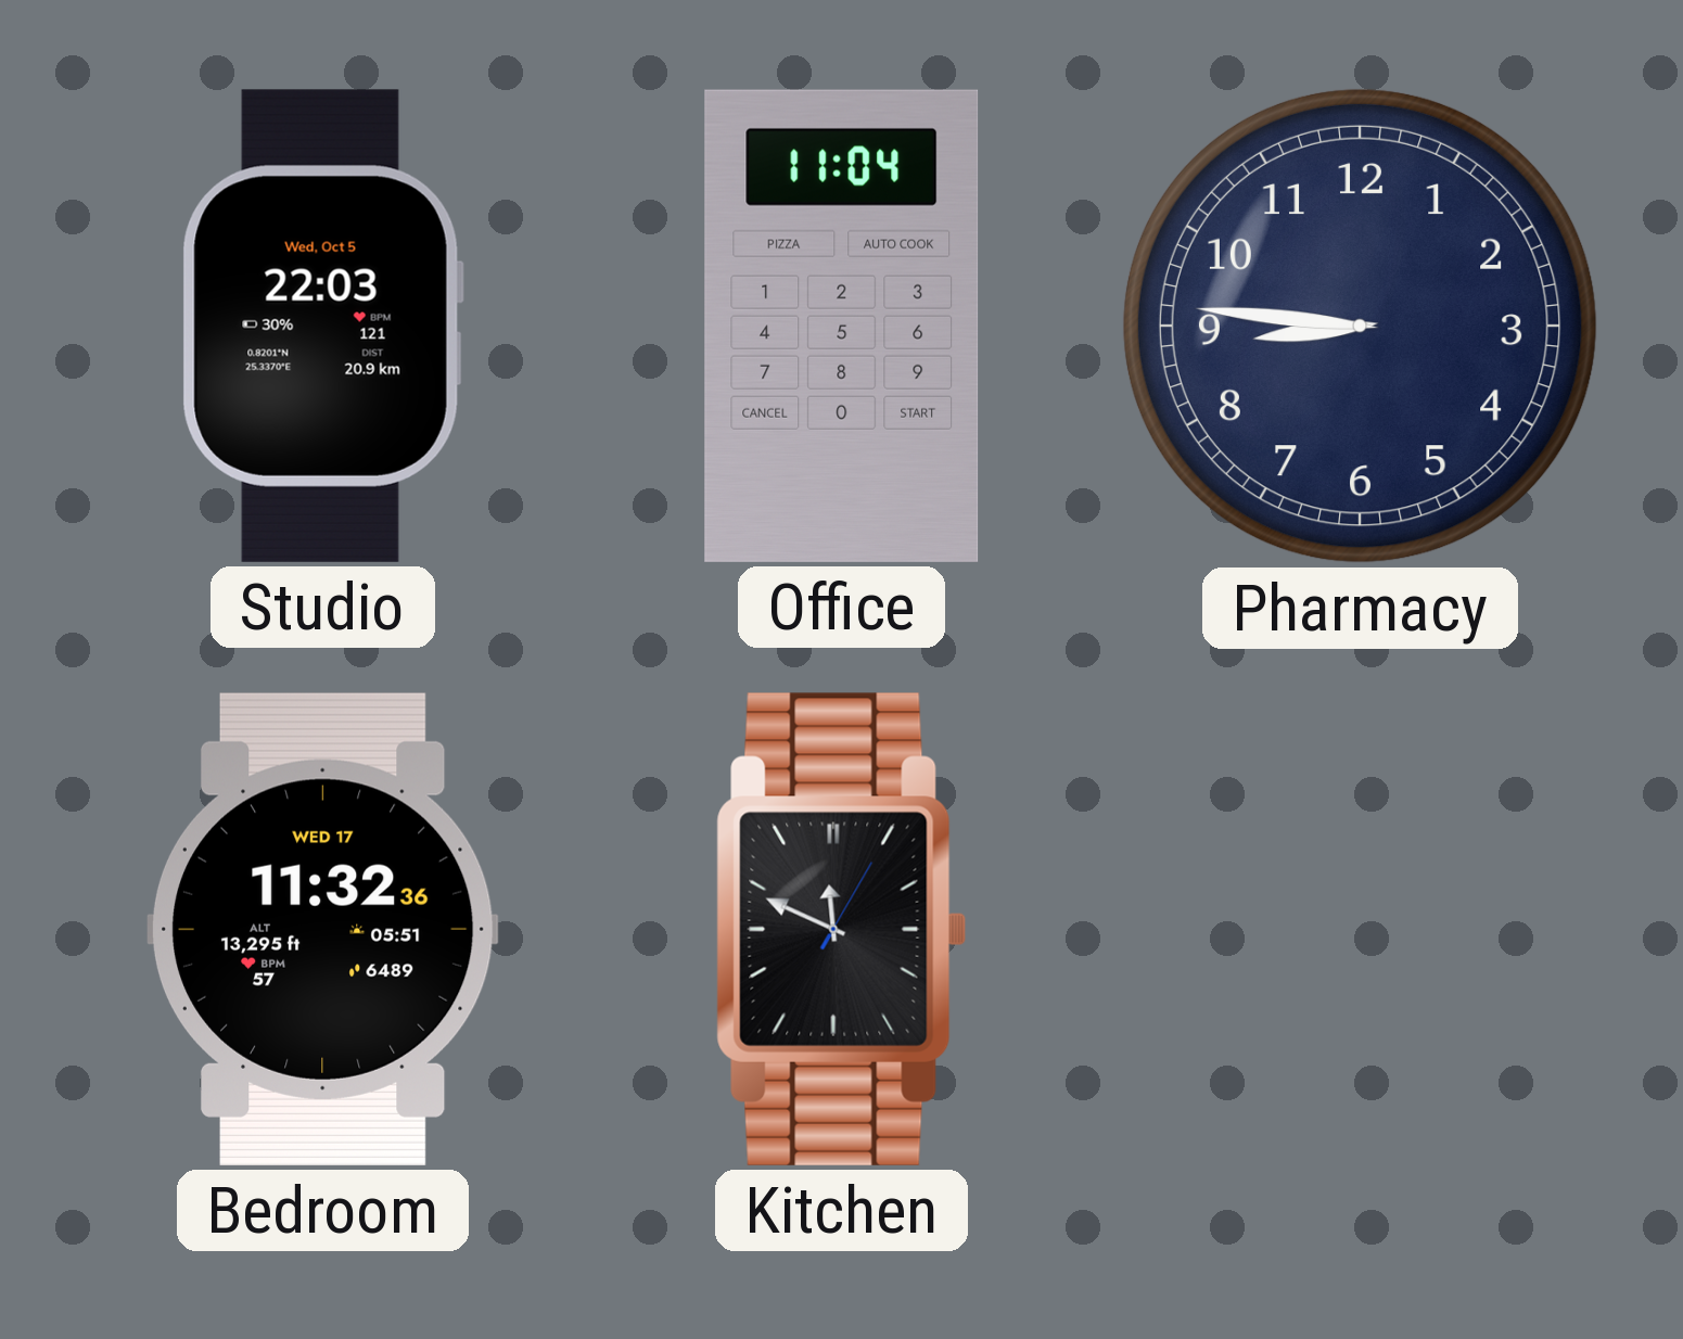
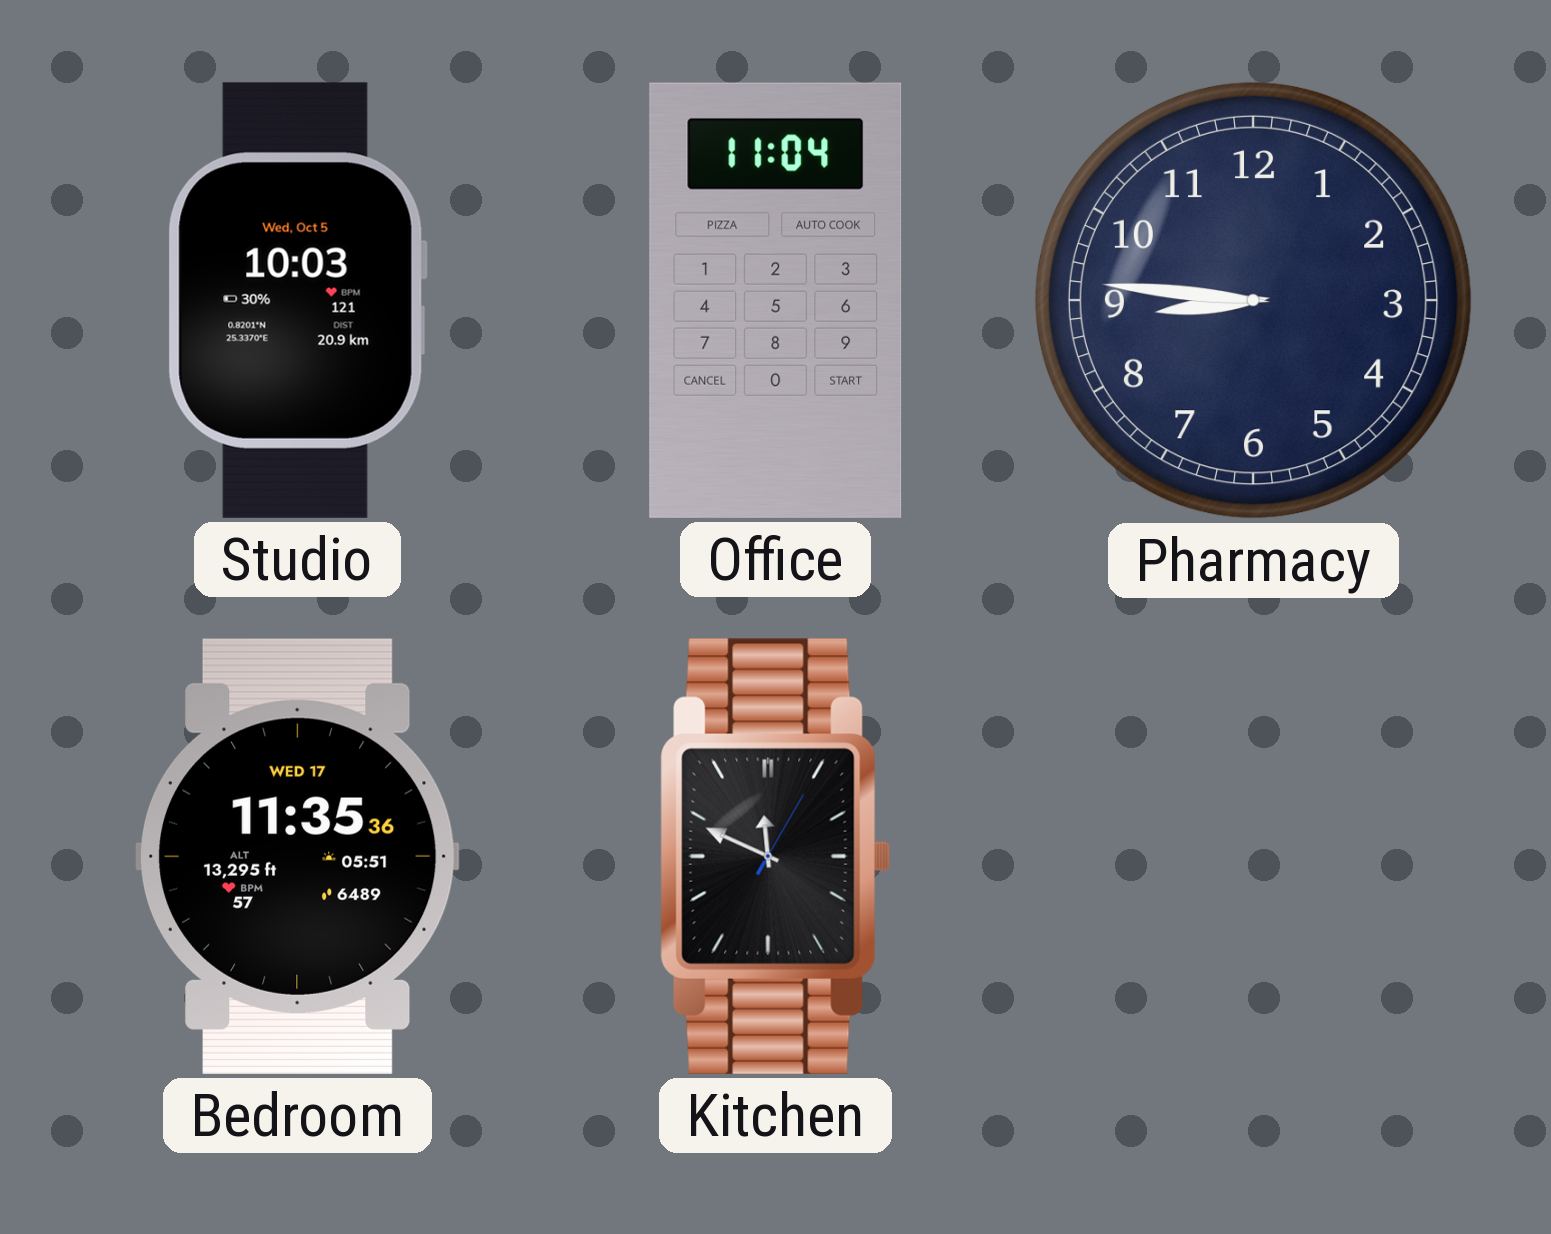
Studio: 22:03 -> 10:03
Bedroom: 11:32 -> 11:35
